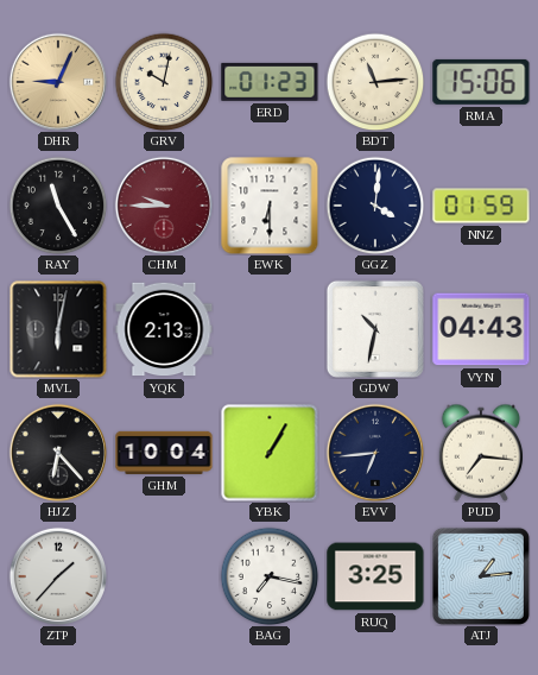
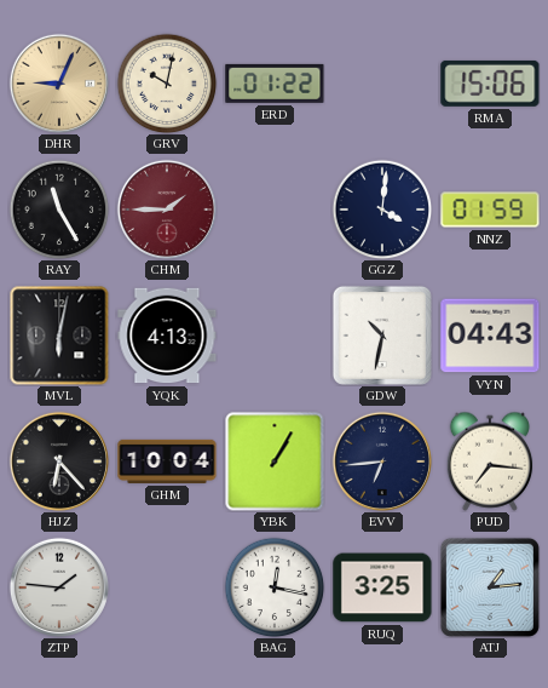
ERD: 01:23 -> 01:22
BDT: 11:14 -> none
CHM: 9:45 -> 1:45
EWK: 6:30 -> none
YQK: 2:13 -> 4:13
ZTP: 1:37 -> 1:46
BAG: 7:17 -> 12:17
